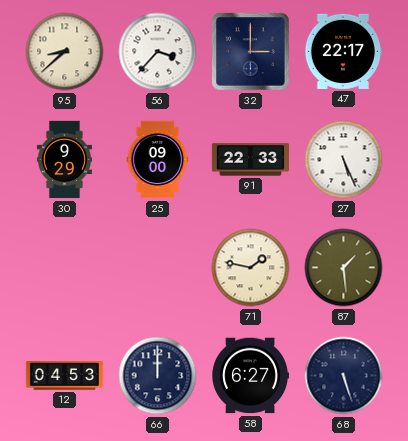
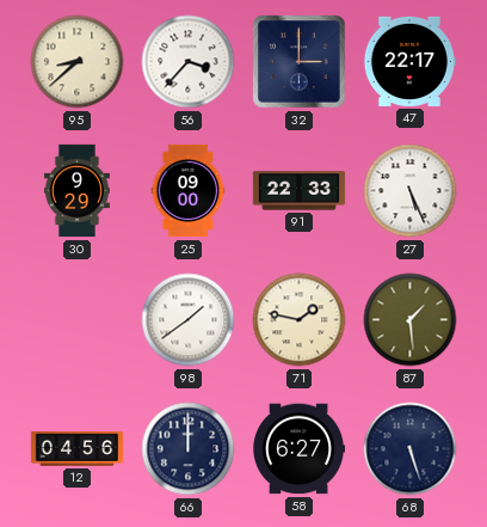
98: none -> 1:39
12: 04:53 -> 04:56
